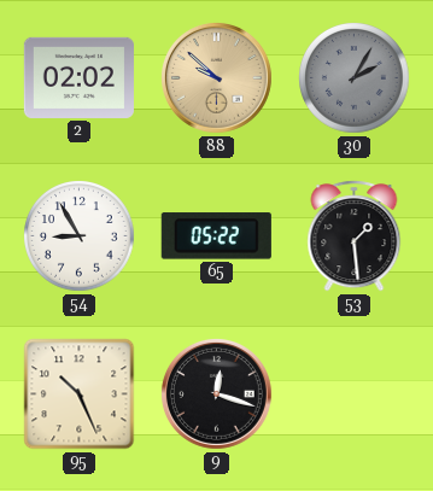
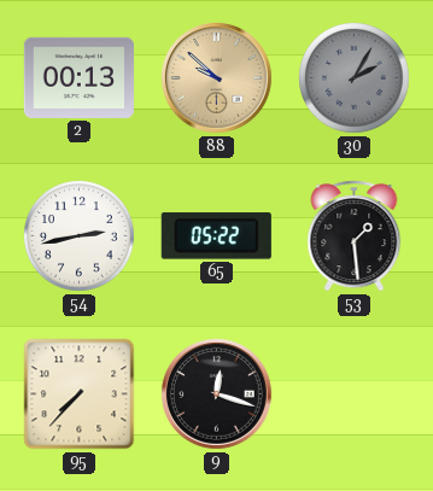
2: 02:02 -> 00:13
54: 8:55 -> 2:43
95: 10:26 -> 7:37
